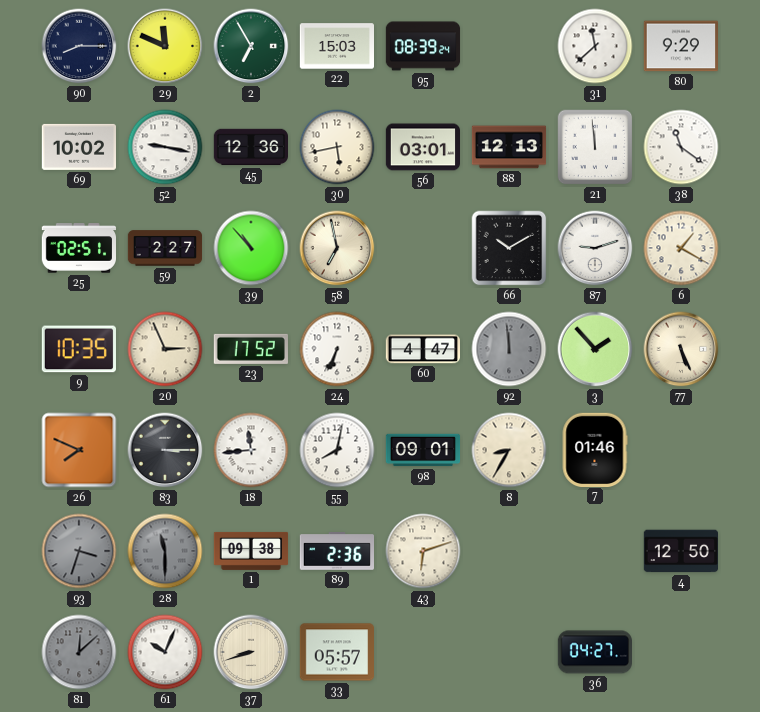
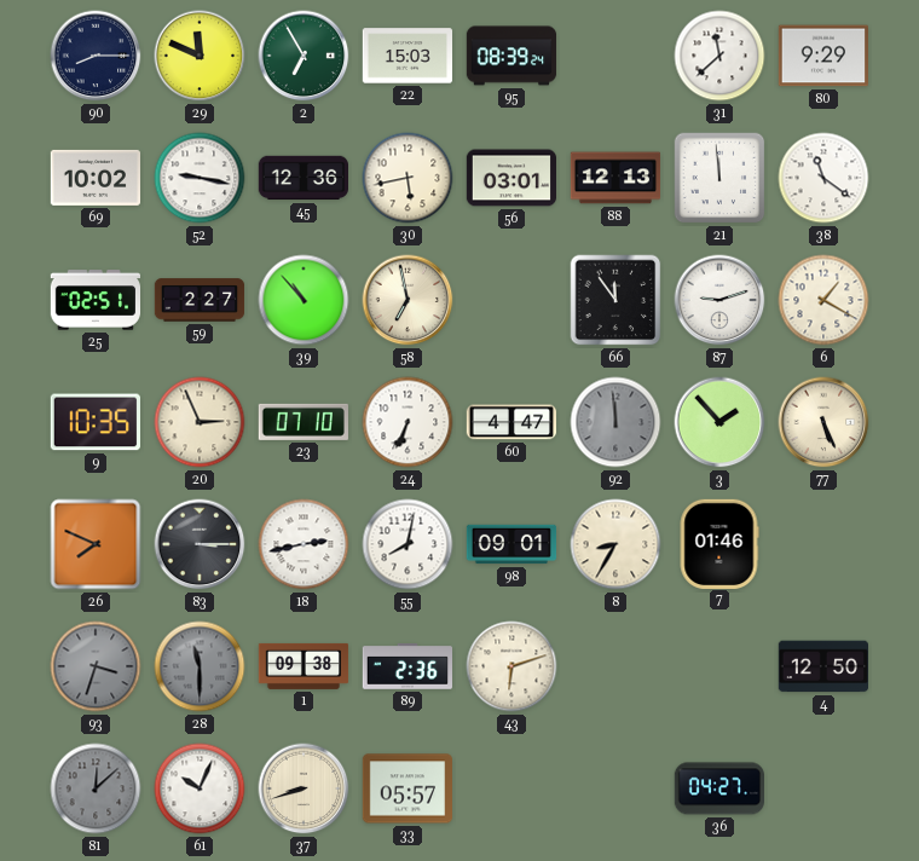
66: 10:10 -> 11:54
23: 17:52 -> 07:10
18: 11:44 -> 2:43
